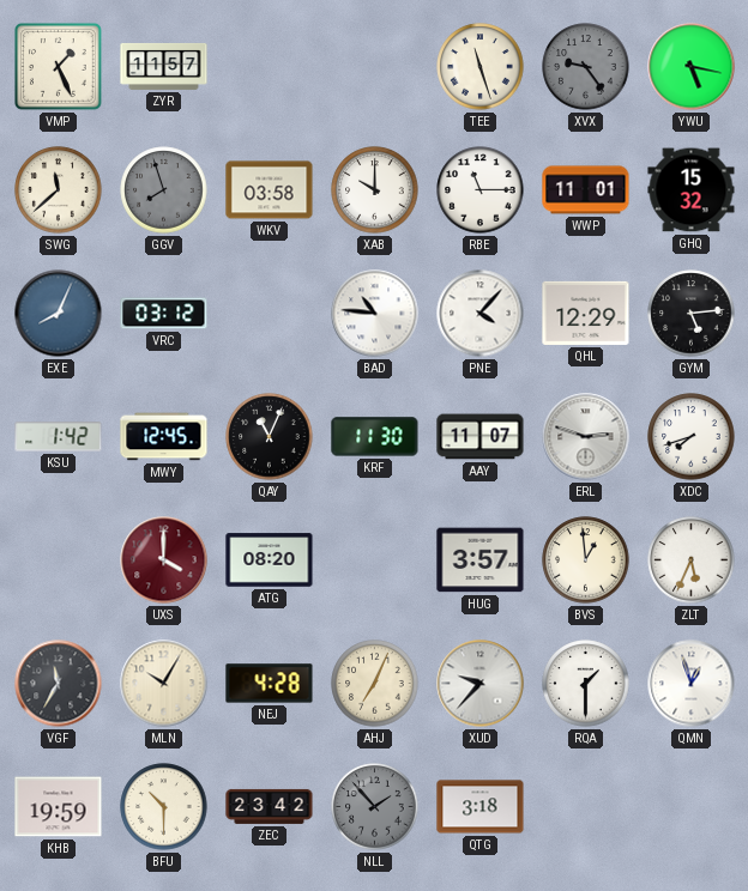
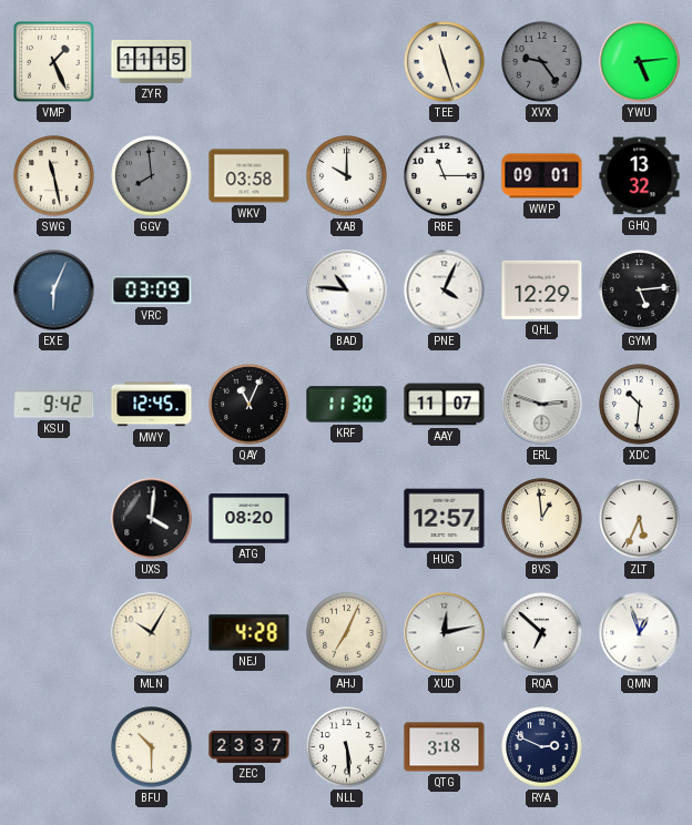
ZYR: 11:57 -> 11:15
YWU: 5:17 -> 5:14
SWG: 11:38 -> 11:28
GGV: 7:57 -> 7:59
WWP: 11:01 -> 09:01
GHQ: 15:32 -> 13:32
EXE: 8:04 -> 6:04
VRC: 03:12 -> 03:09
PNE: 4:07 -> 4:04
KSU: 1:42 -> 9:42
XDC: 7:42 -> 10:31
UXS: 4:00 -> 4:01
UXS dial: burgundy -> black
HUG: 3:57 -> 12:57
VGF: 11:35 -> none
XUD: 9:37 -> 12:13
RQA: 1:30 -> 6:52
KHB: 19:59 -> none
ZEC: 23:42 -> 23:37
NLL: 1:53 -> 5:29
NLL dial: grey -> white
RYA: none -> 2:49
